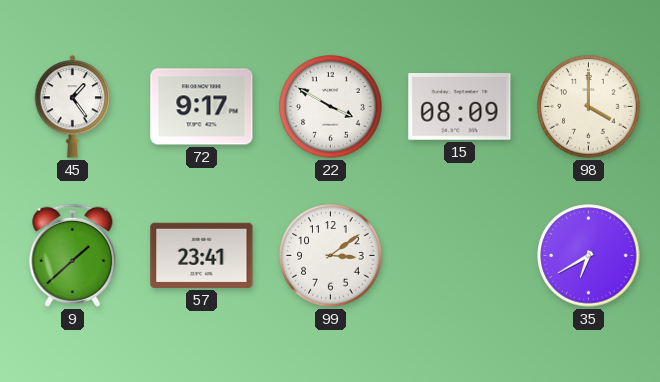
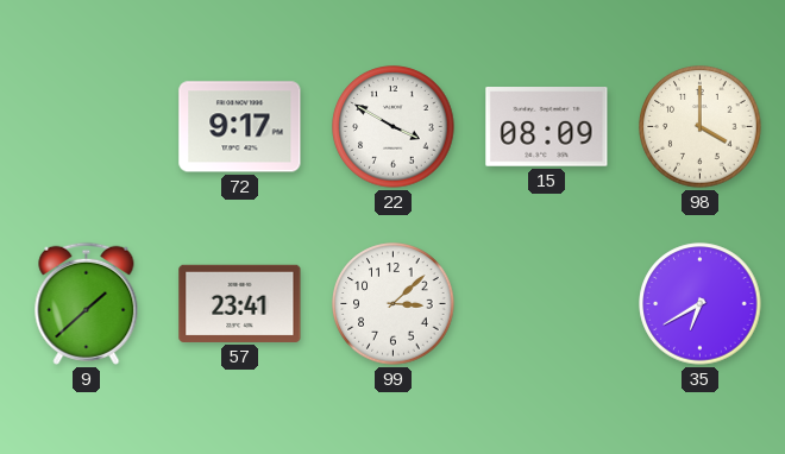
45: 1:24 -> none
99: 3:09 -> 3:08
